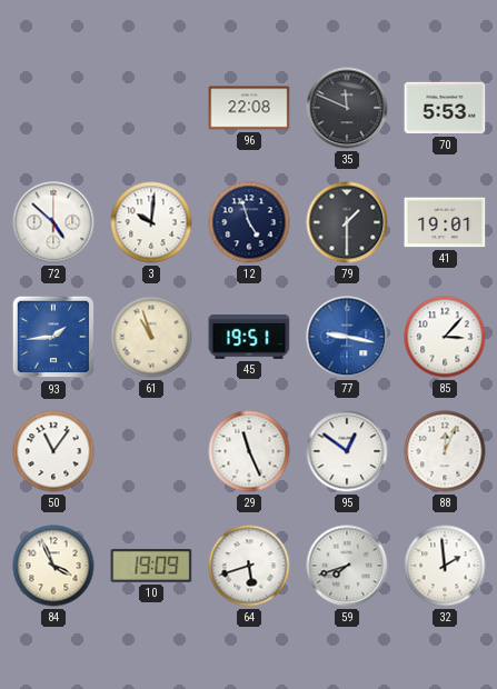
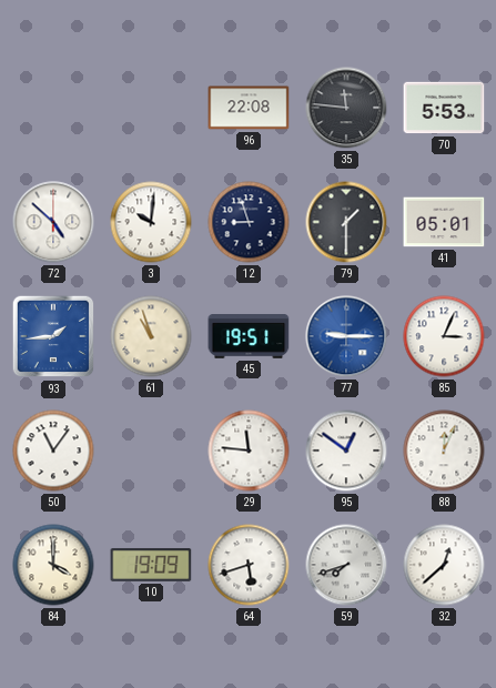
35: 11:49 -> 11:46
12: 4:57 -> 8:57
41: 19:01 -> 05:01
77: 9:17 -> 9:15
85: 3:07 -> 3:04
29: 11:26 -> 11:46
84: 3:56 -> 4:00
32: 1:59 -> 12:38
